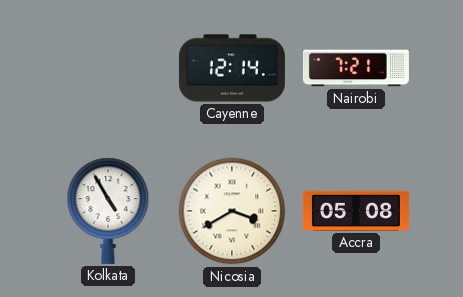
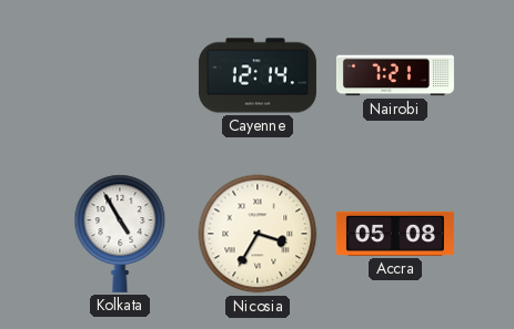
Nicosia: 3:40 -> 3:35
